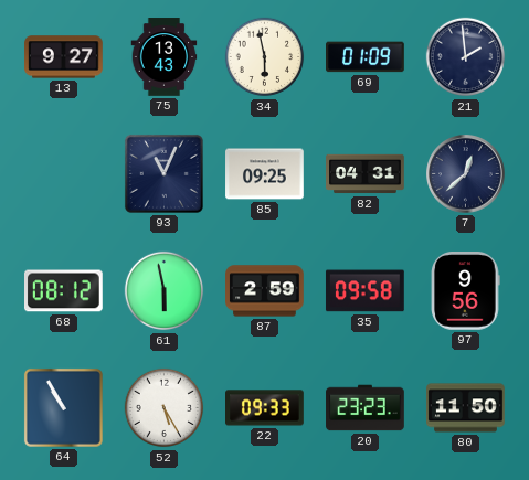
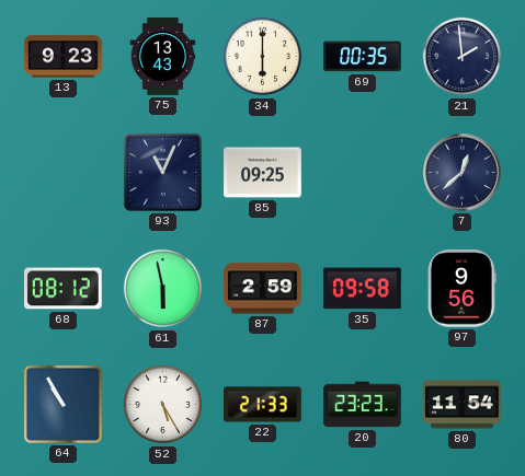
13: 9:27 -> 9:23
34: 5:58 -> 6:00
69: 01:09 -> 00:35
82: 04:31 -> none
22: 09:33 -> 21:33
80: 11:50 -> 11:54
